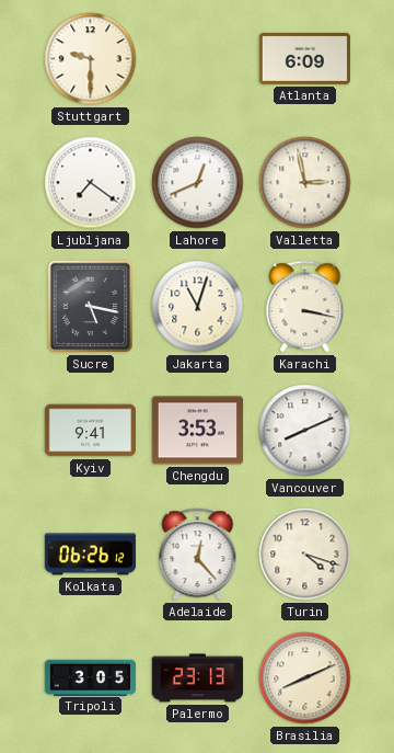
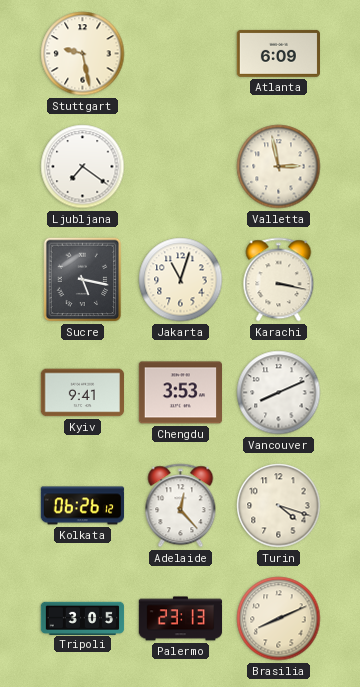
Stuttgart: 9:30 -> 9:28
Lahore: 12:41 -> none
